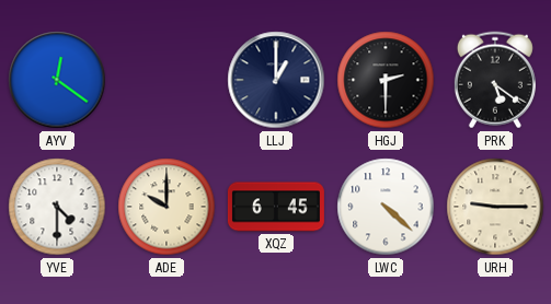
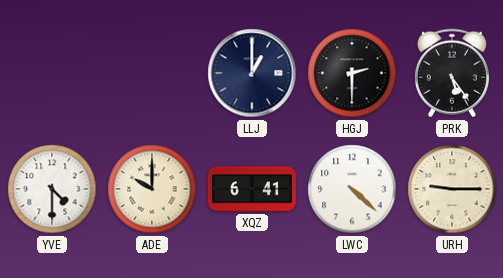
AYV: 12:21 -> none
PRK: 5:21 -> 5:24
XQZ: 6:45 -> 6:41
